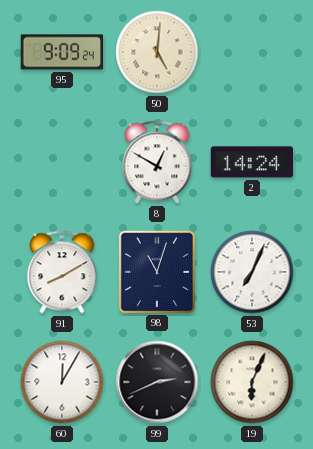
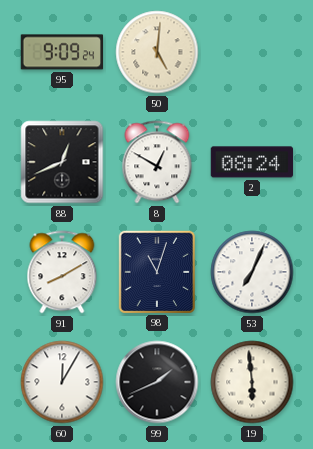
88: none -> 12:41
2: 14:24 -> 08:24
99: 2:41 -> 1:41
19: 6:04 -> 5:59
